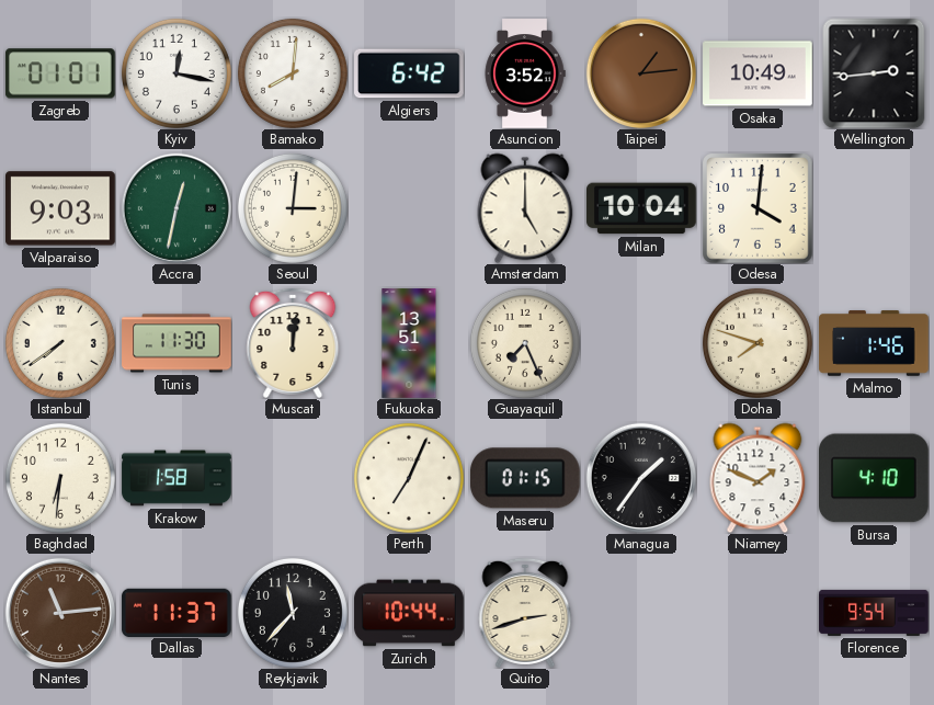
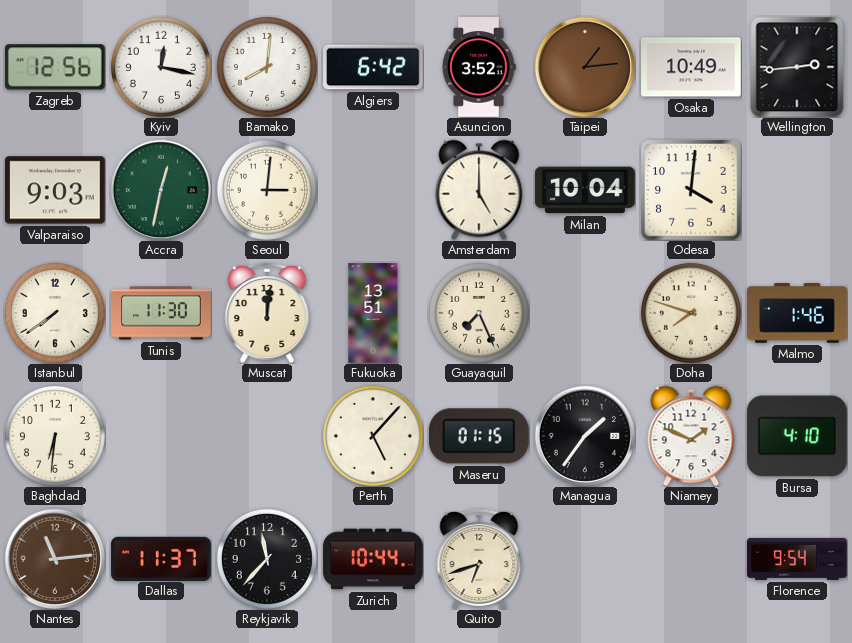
Zagreb: 01:01 -> 12:56
Krakow: 1:58 -> none
Perth: 7:04 -> 5:07
Quito: 2:42 -> 6:42
